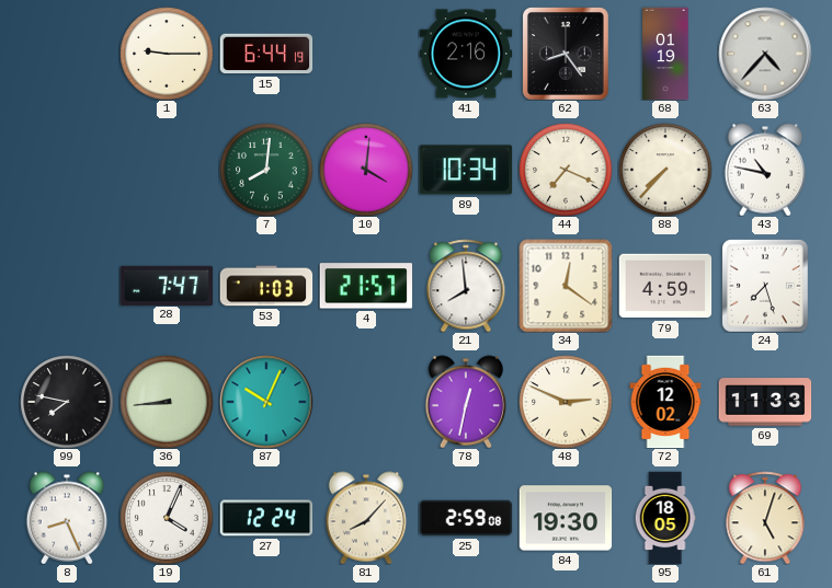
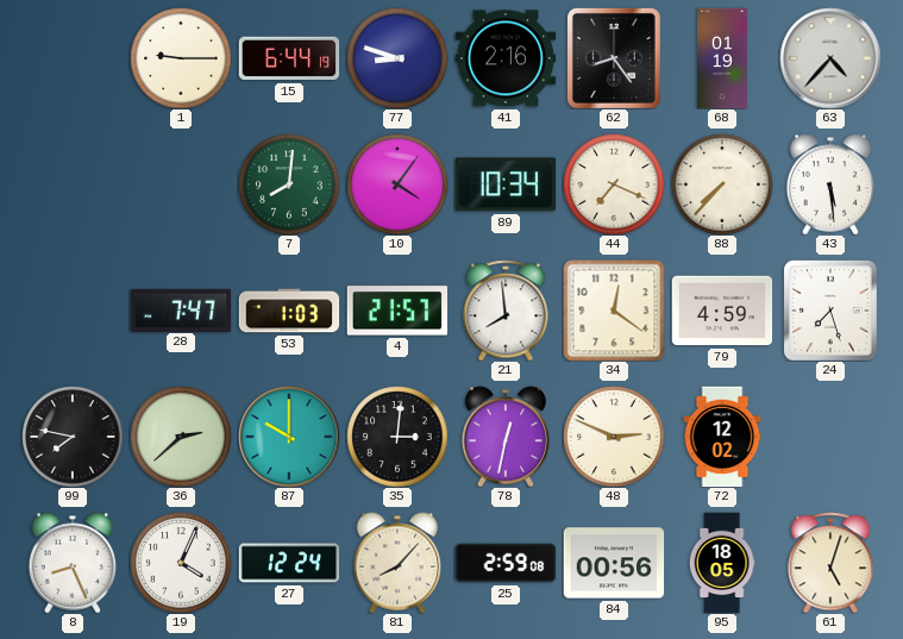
77: none -> 8:48
10: 4:01 -> 4:06
43: 10:47 -> 5:29
36: 8:44 -> 2:38
87: 10:04 -> 10:00
35: none -> 3:01
69: 11:33 -> none
84: 19:30 -> 00:56
